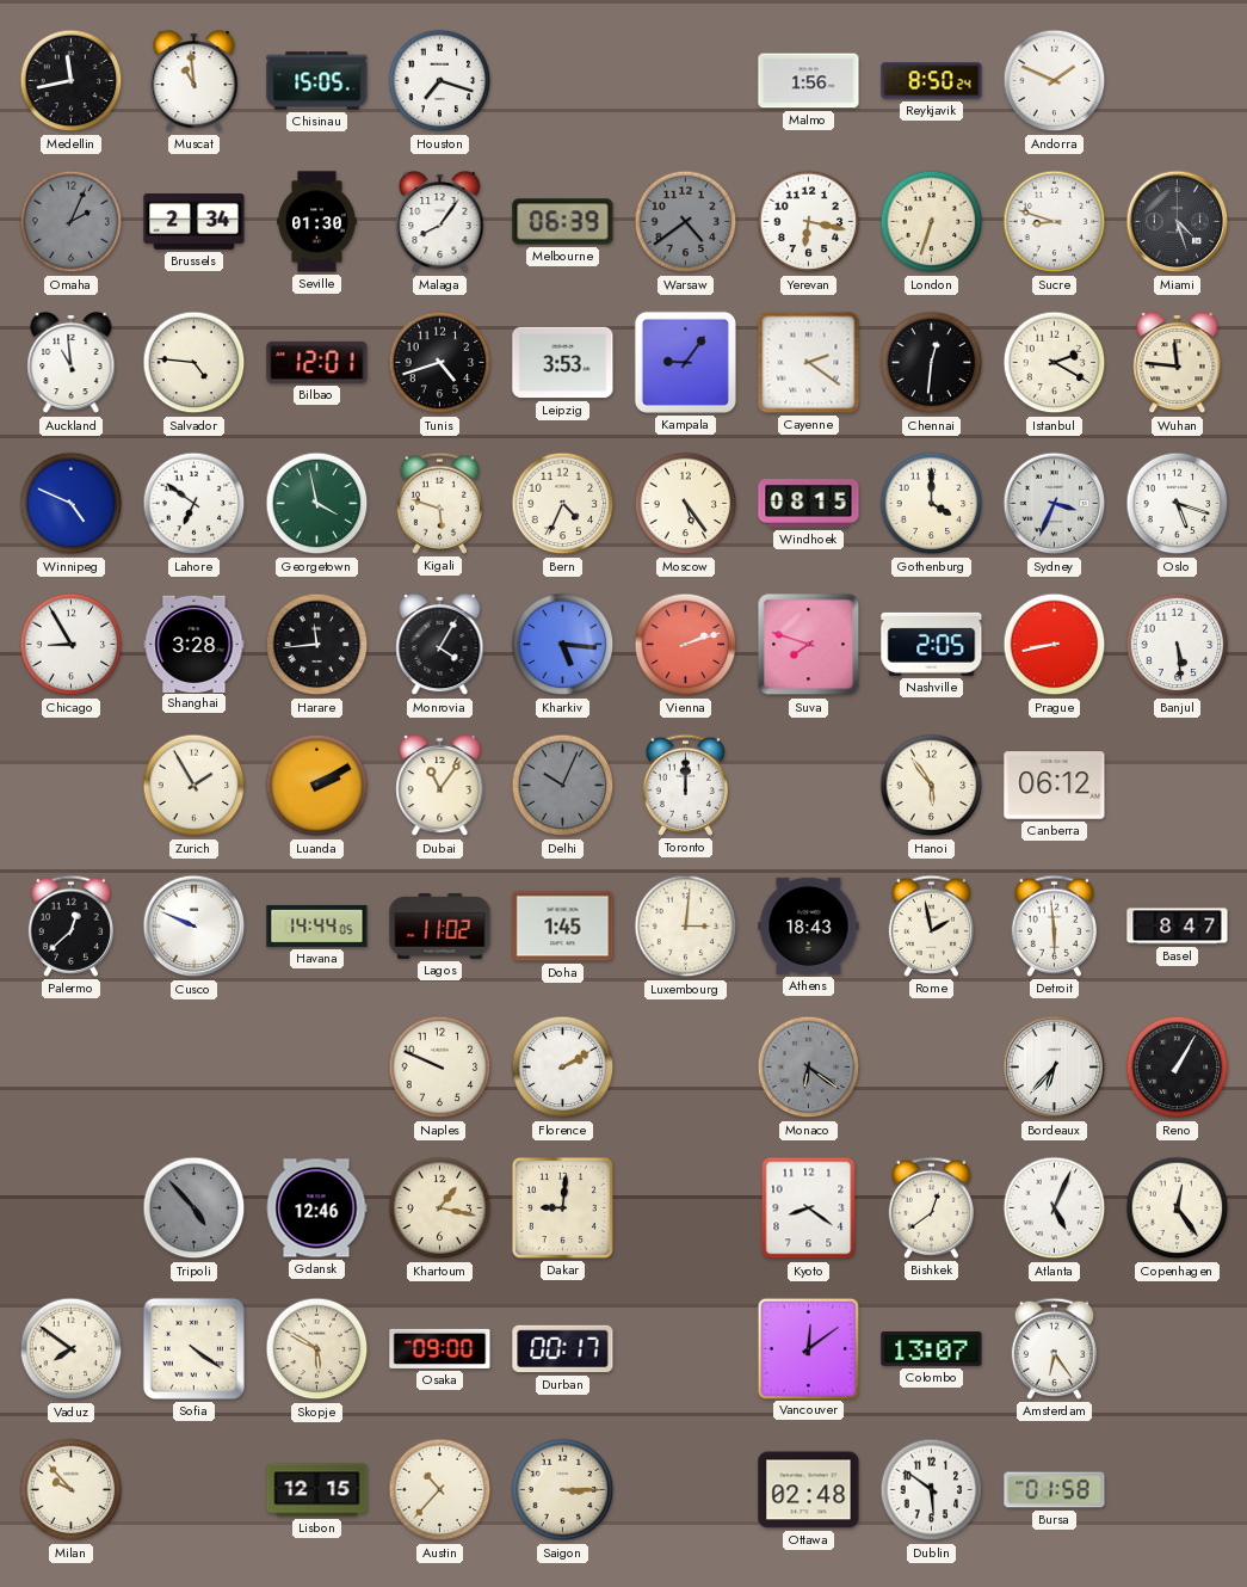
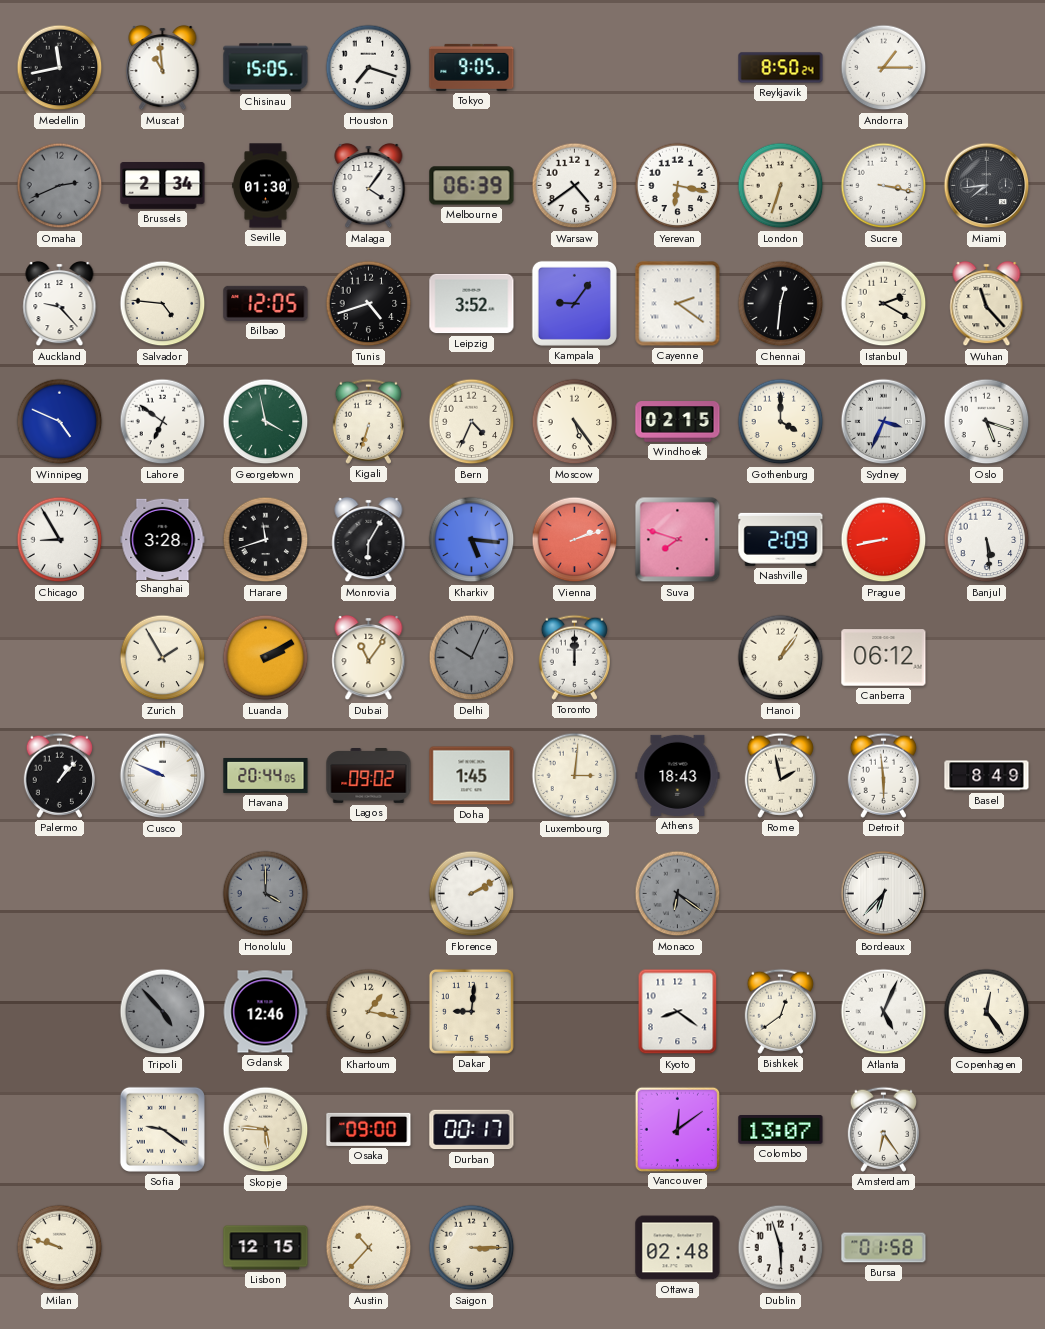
Tokyo: none -> 9:05
Malmo: 1:56 -> none
Andorra: 1:49 -> 1:15
Omaha: 2:04 -> 2:41
Malaga: 8:06 -> 4:06
Warsaw dial: grey -> white
Sucre: 8:48 -> 3:17
Miami: 4:27 -> 7:44
Auckland: 10:59 -> 9:23
Bilbao: 12:01 -> 12:05
Leipzig: 3:53 -> 3:52
Wuhan: 11:46 -> 11:23
Kigali: 5:48 -> 6:33
Windhoek: 08:15 -> 02:15
Harare: 11:44 -> 11:42
Monrovia: 4:05 -> 6:05
Nashville: 2:05 -> 2:09
Hanoi: 5:54 -> 1:06
Palermo: 12:38 -> 1:07
Havana: 14:44 -> 20:44
Lagos: 11:02 -> 09:02
Basel: 8:47 -> 8:49
Honolulu: none -> 4:00
Naples: 9:49 -> none
Reno: 1:05 -> none
Vaduz: 7:51 -> none
Sofia: 4:21 -> 9:21
Skopje: 5:50 -> 5:46
Milan: 9:53 -> 9:48
Dublin: 5:51 -> 5:57
